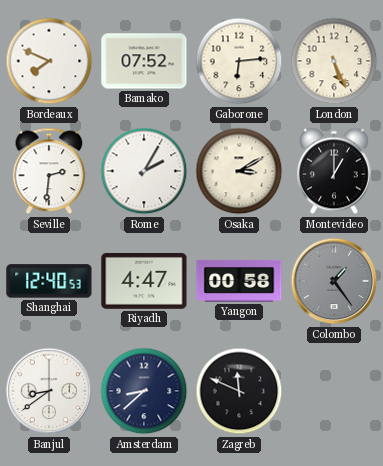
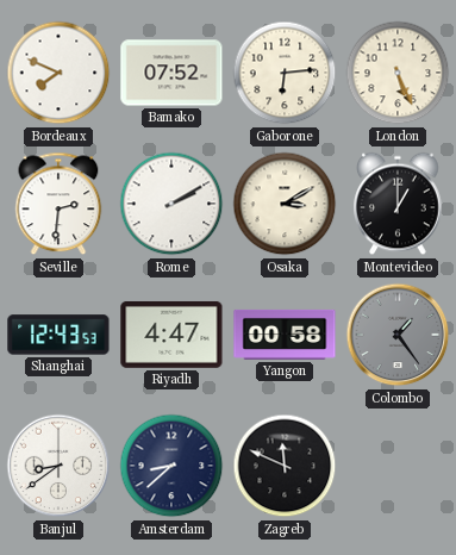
Rome: 2:05 -> 2:10
Shanghai: 12:40 -> 12:43
